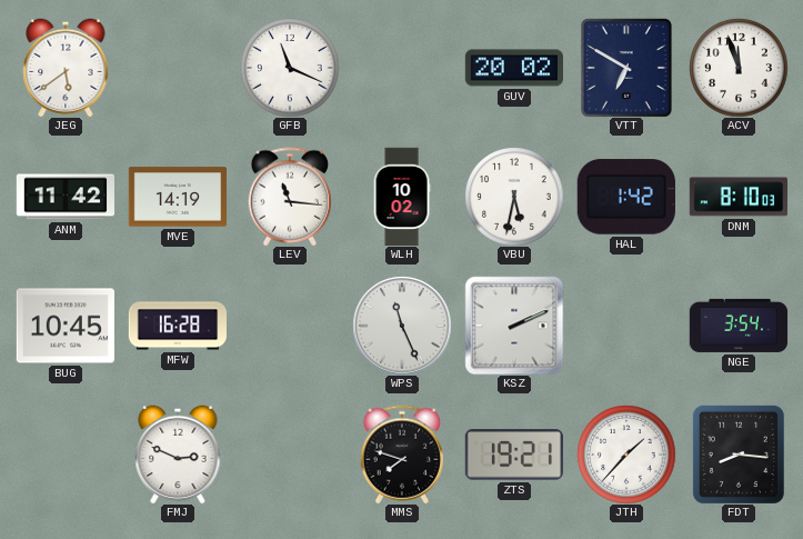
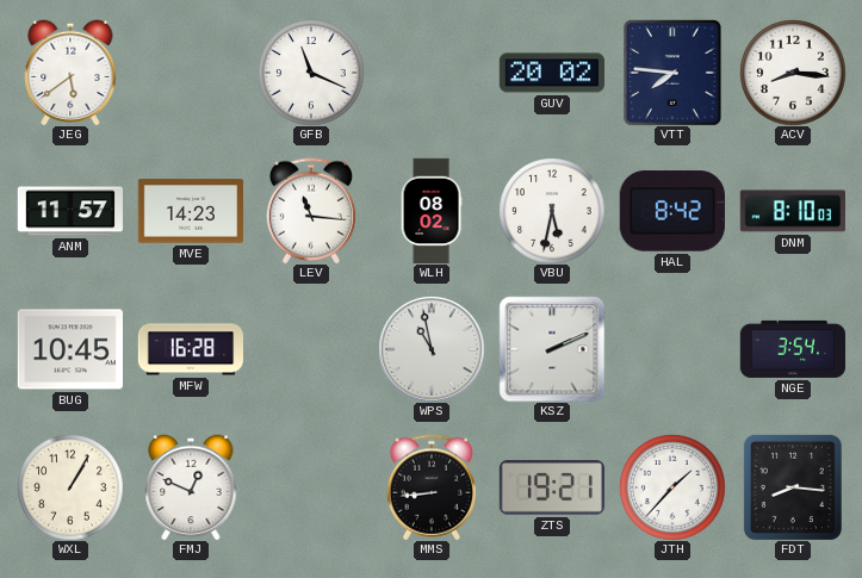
VTT: 6:50 -> 7:46
ACV: 11:57 -> 8:16
ANM: 11:42 -> 11:57
MVE: 14:19 -> 14:23
WLH: 10:02 -> 08:02
HAL: 1:42 -> 8:42
WPS: 11:26 -> 10:58
WXL: none -> 1:05
FMJ: 2:49 -> 12:49
MMS: 7:48 -> 8:44
